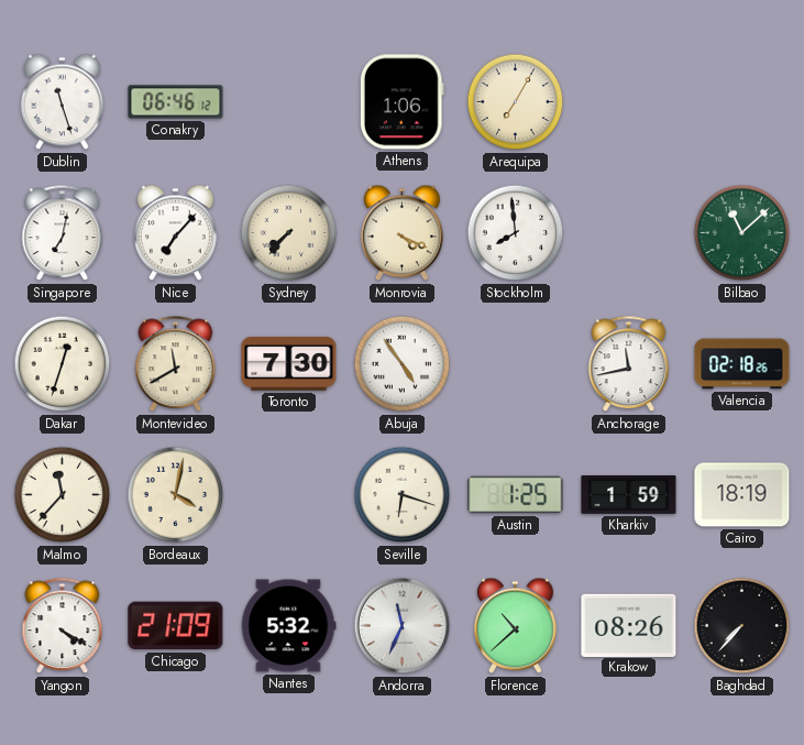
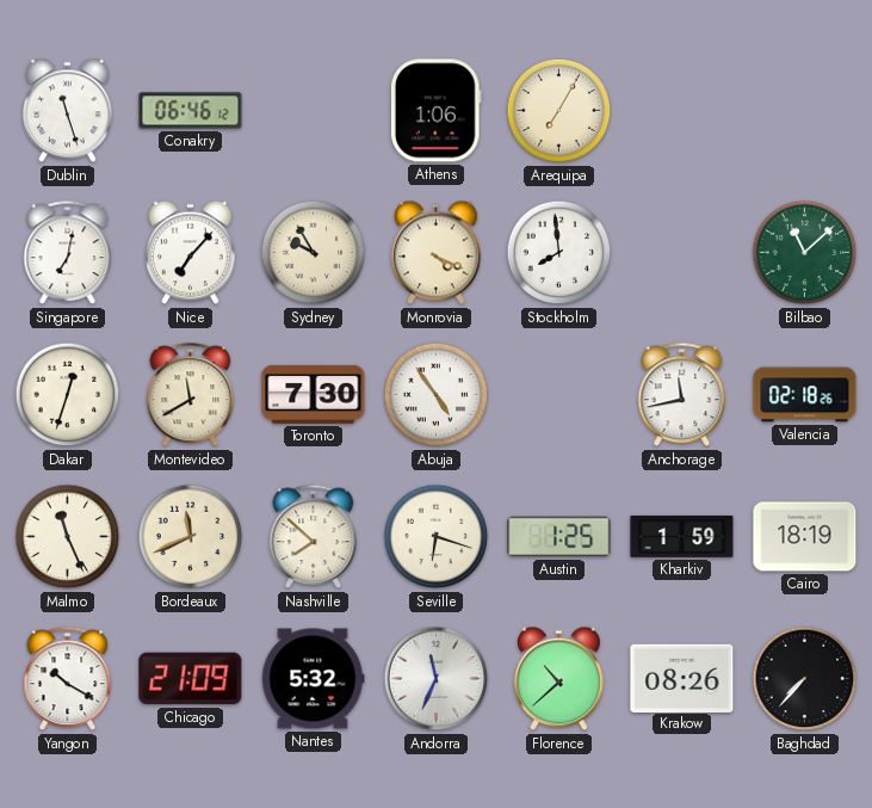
Sydney: 7:37 -> 9:55
Malmo: 11:37 -> 11:26
Bordeaux: 4:02 -> 11:41
Nashville: none -> 7:52
Yangon: 4:20 -> 10:20
